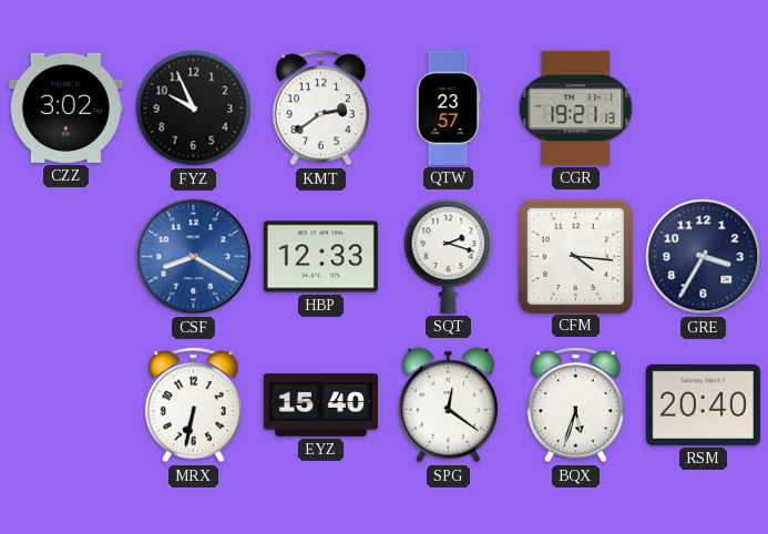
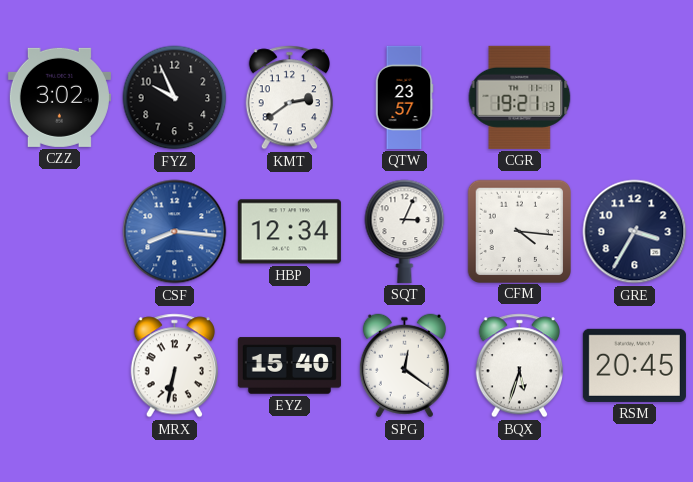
CSF: 8:20 -> 8:16
HBP: 12:33 -> 12:34
SQT: 2:18 -> 3:04
RSM: 20:40 -> 20:45
